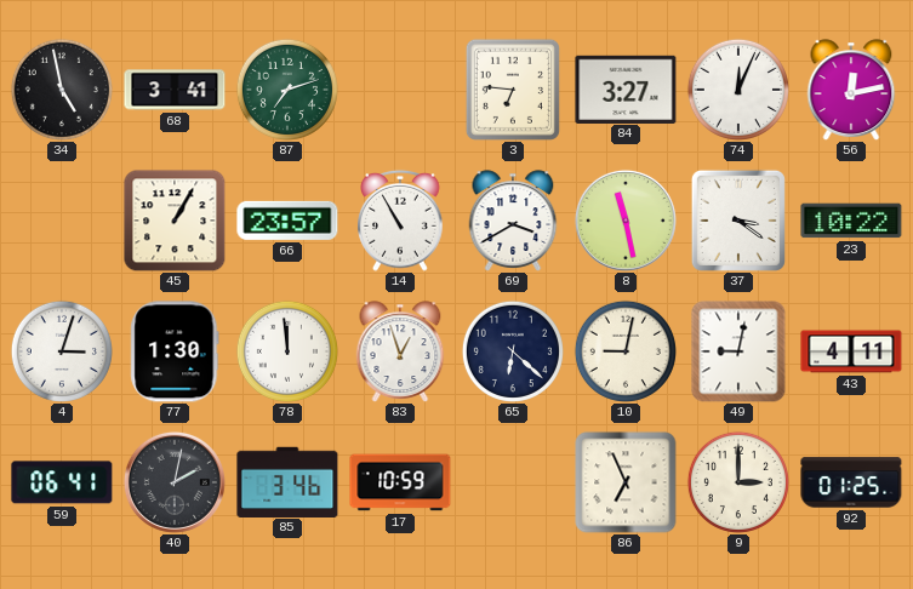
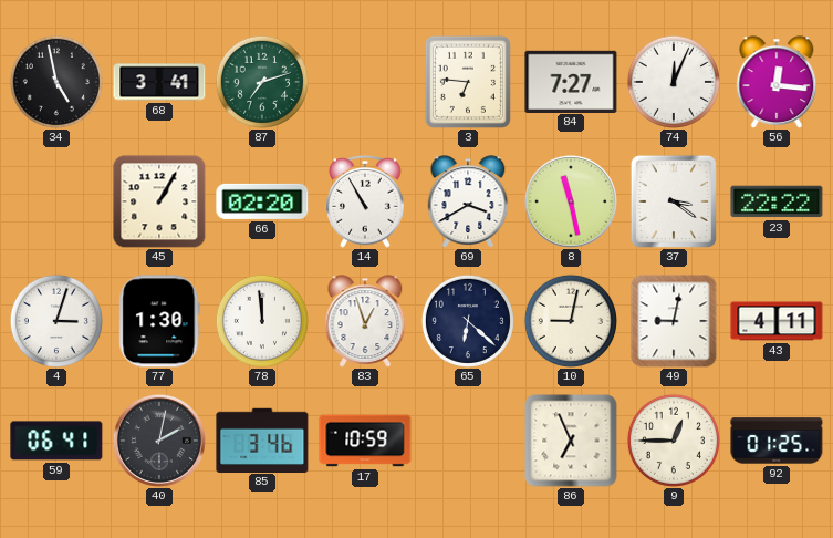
84: 3:27 -> 7:27
56: 12:13 -> 12:16
66: 23:57 -> 02:20
23: 10:22 -> 22:22
9: 3:00 -> 12:45
